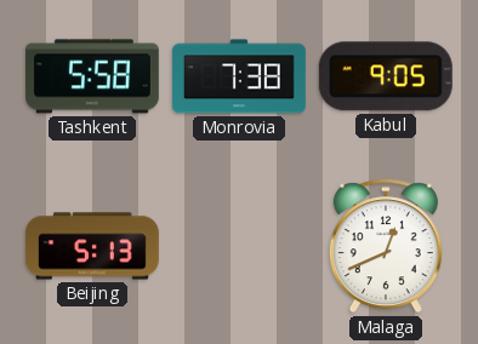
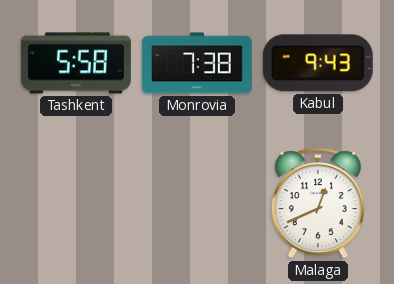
Kabul: 9:05 -> 9:43
Beijing: 5:13 -> none
